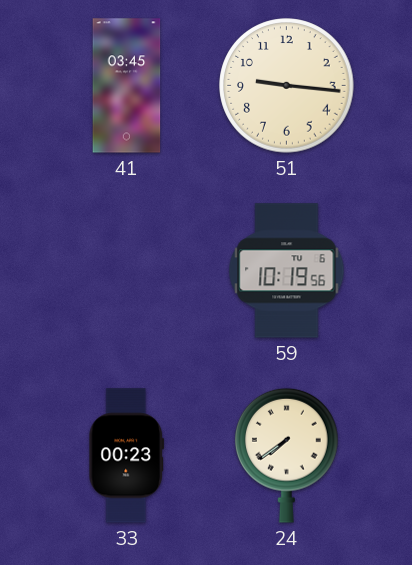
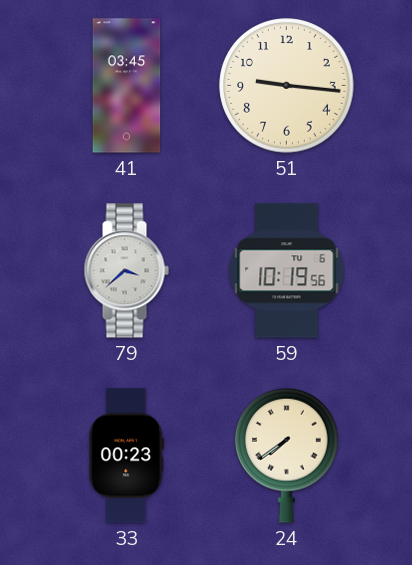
79: none -> 3:38
